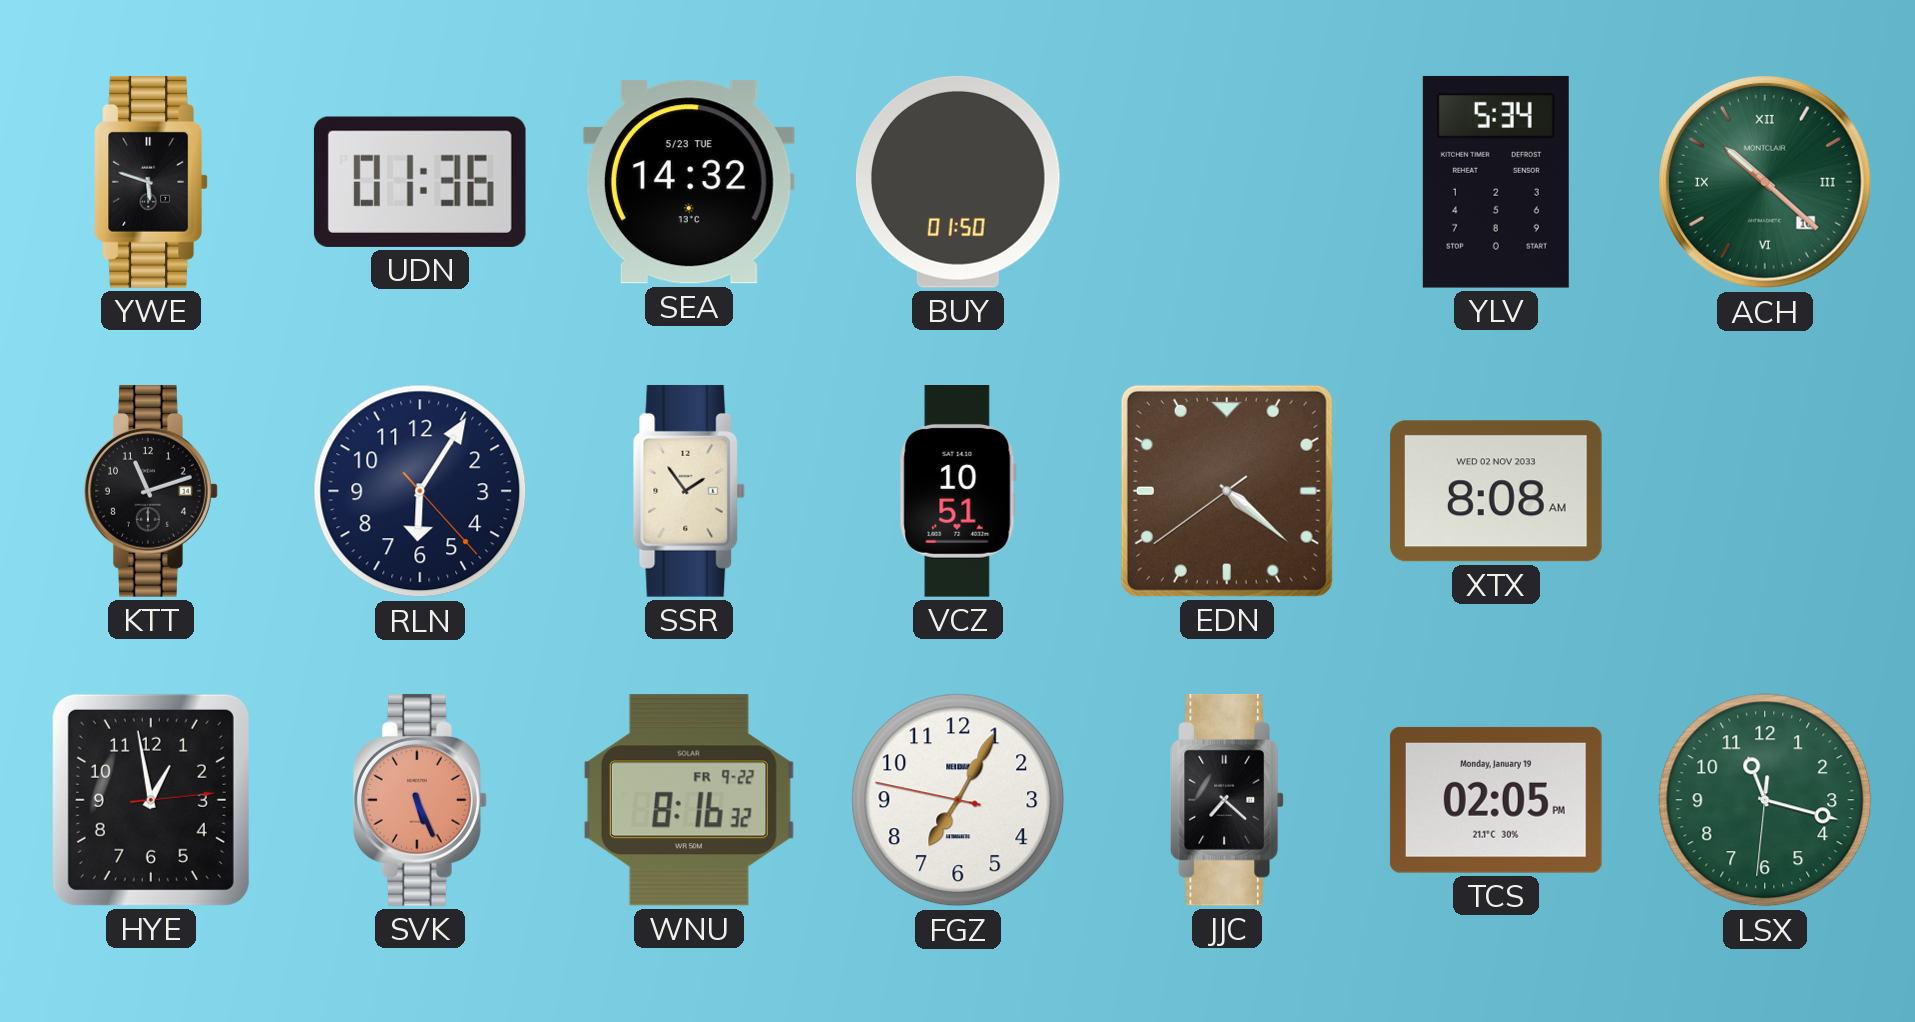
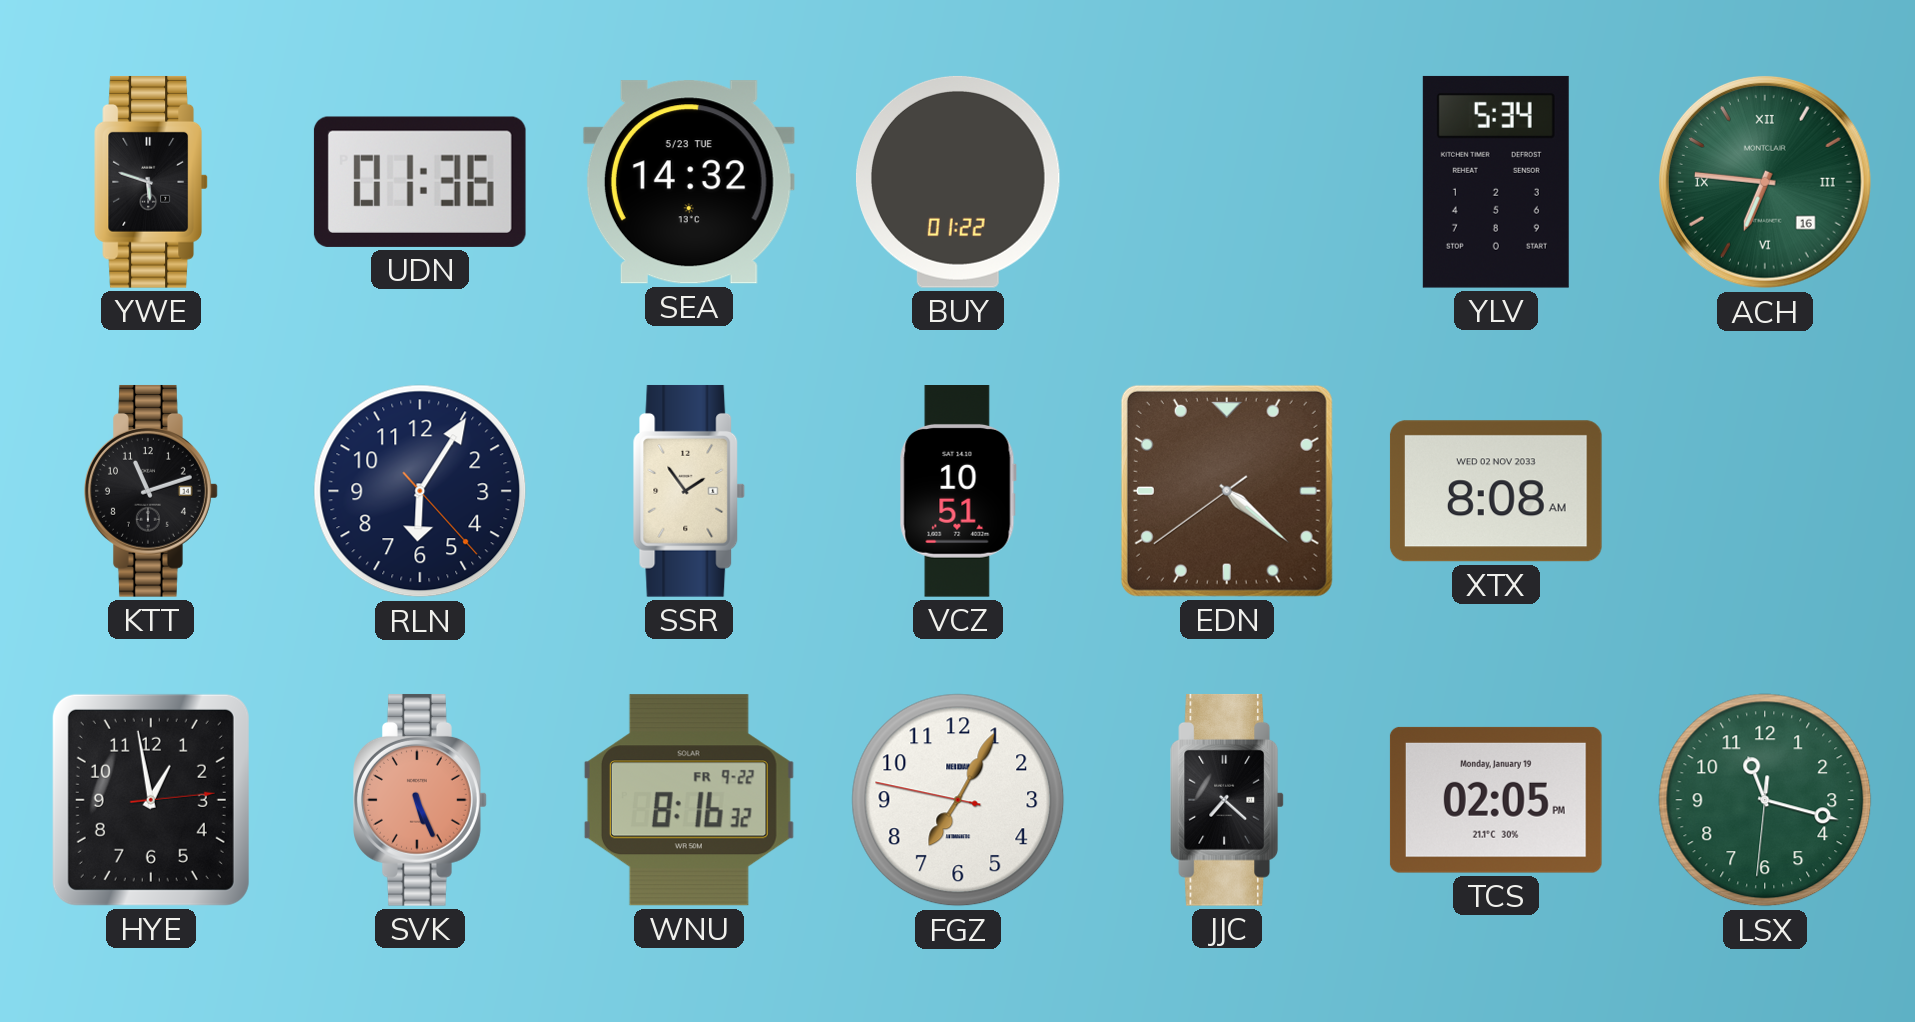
BUY: 01:50 -> 01:22
ACH: 10:22 -> 6:46
